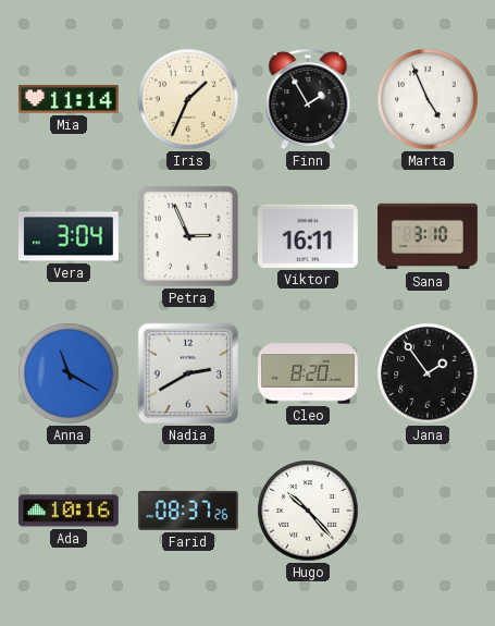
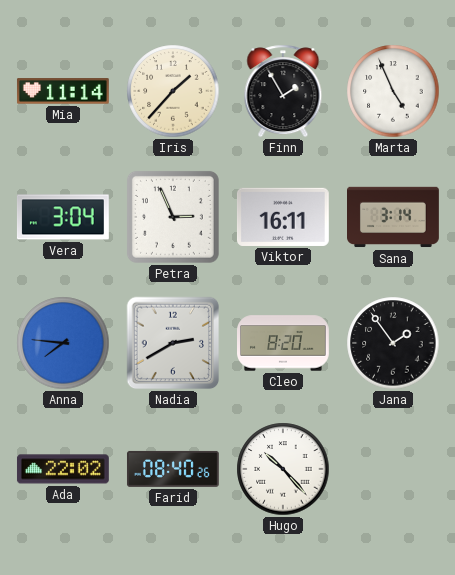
Iris: 1:34 -> 1:37
Sana: 3:10 -> 3:14
Anna: 11:20 -> 7:46
Ada: 10:16 -> 22:02
Farid: 08:37 -> 08:40
